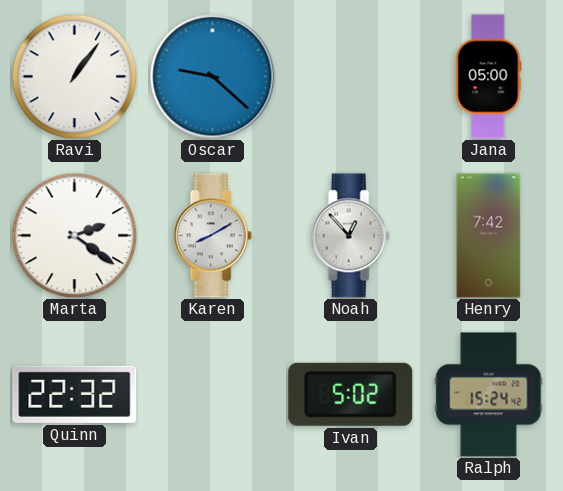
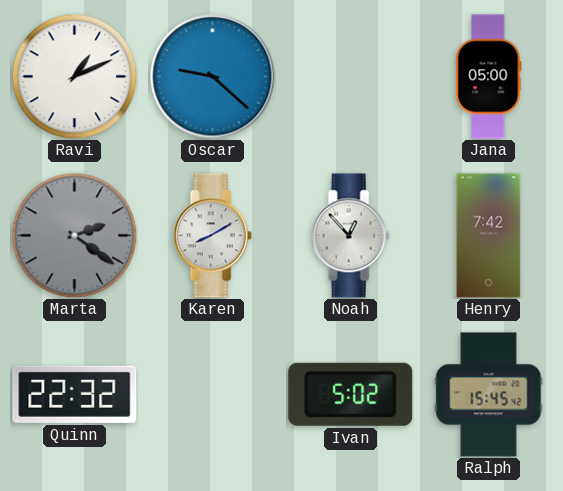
Ravi: 1:06 -> 1:11
Marta dial: white -> grey
Ralph: 15:24 -> 15:45
